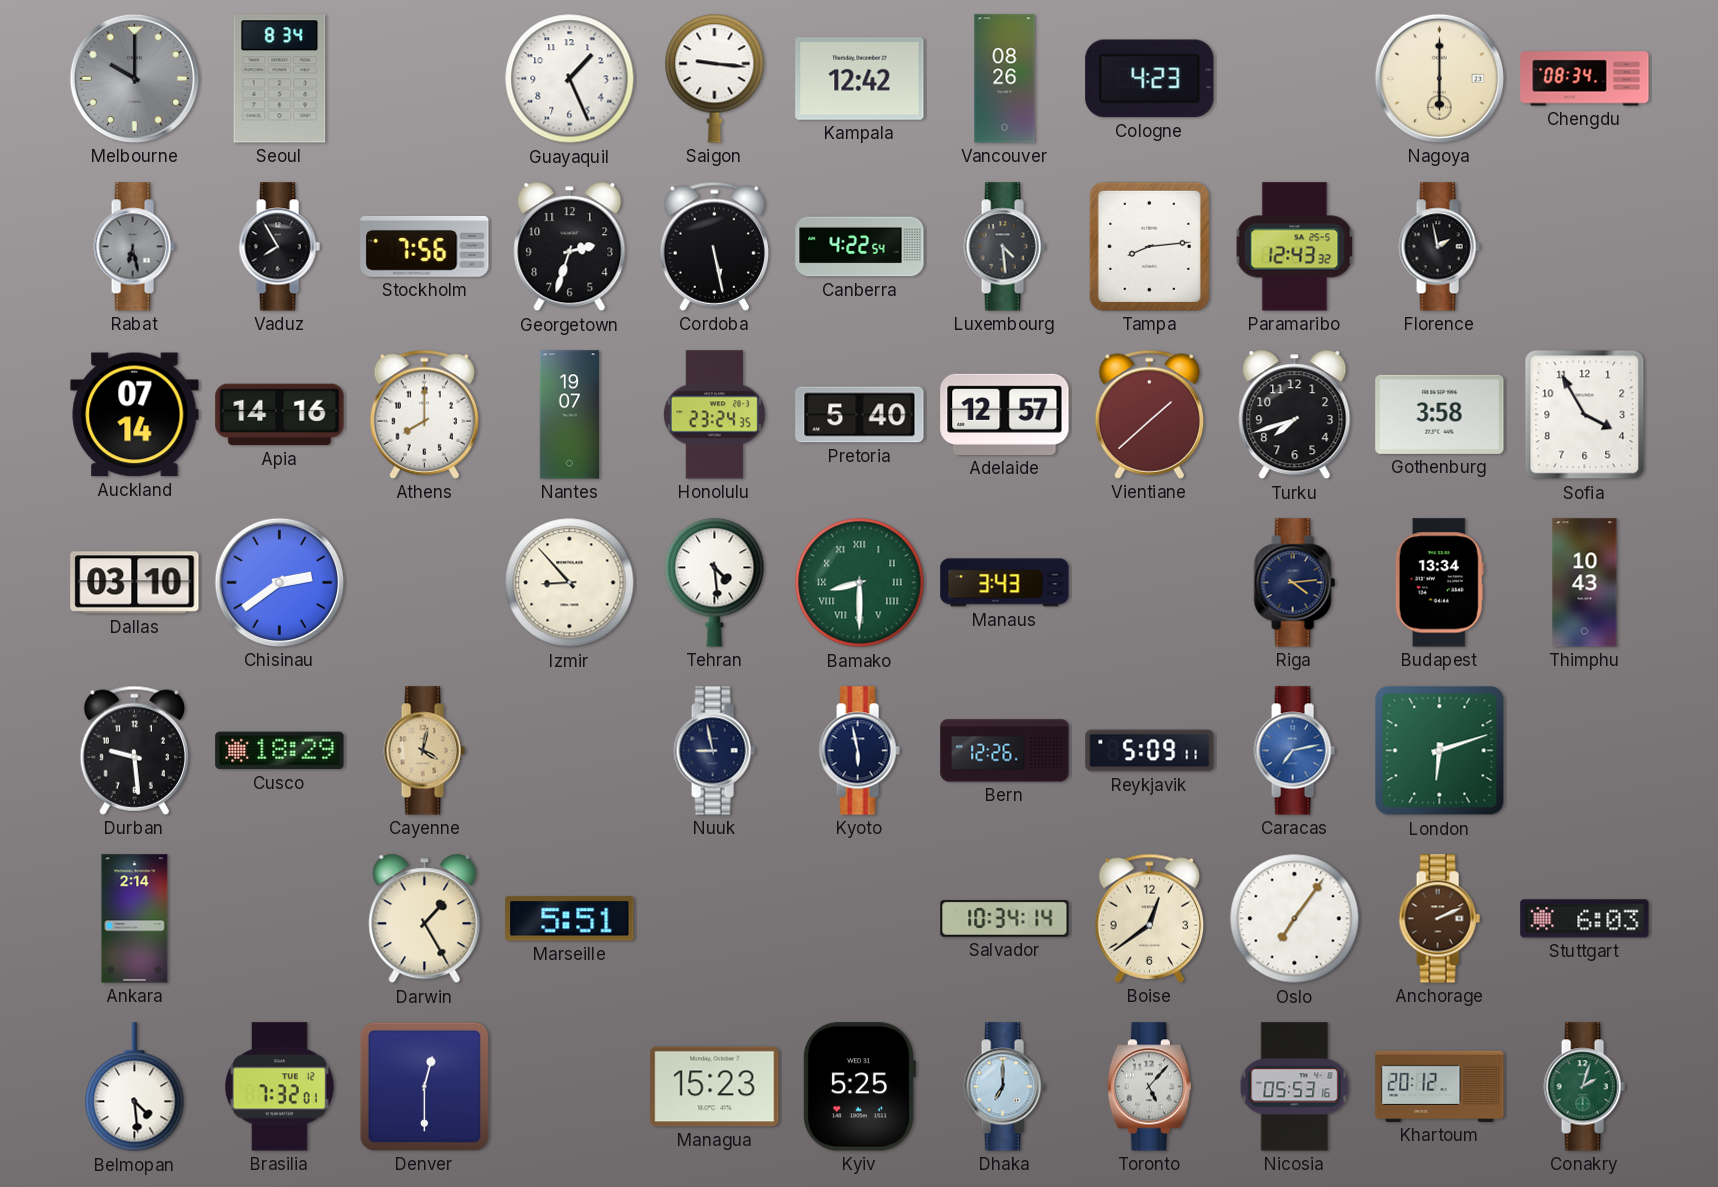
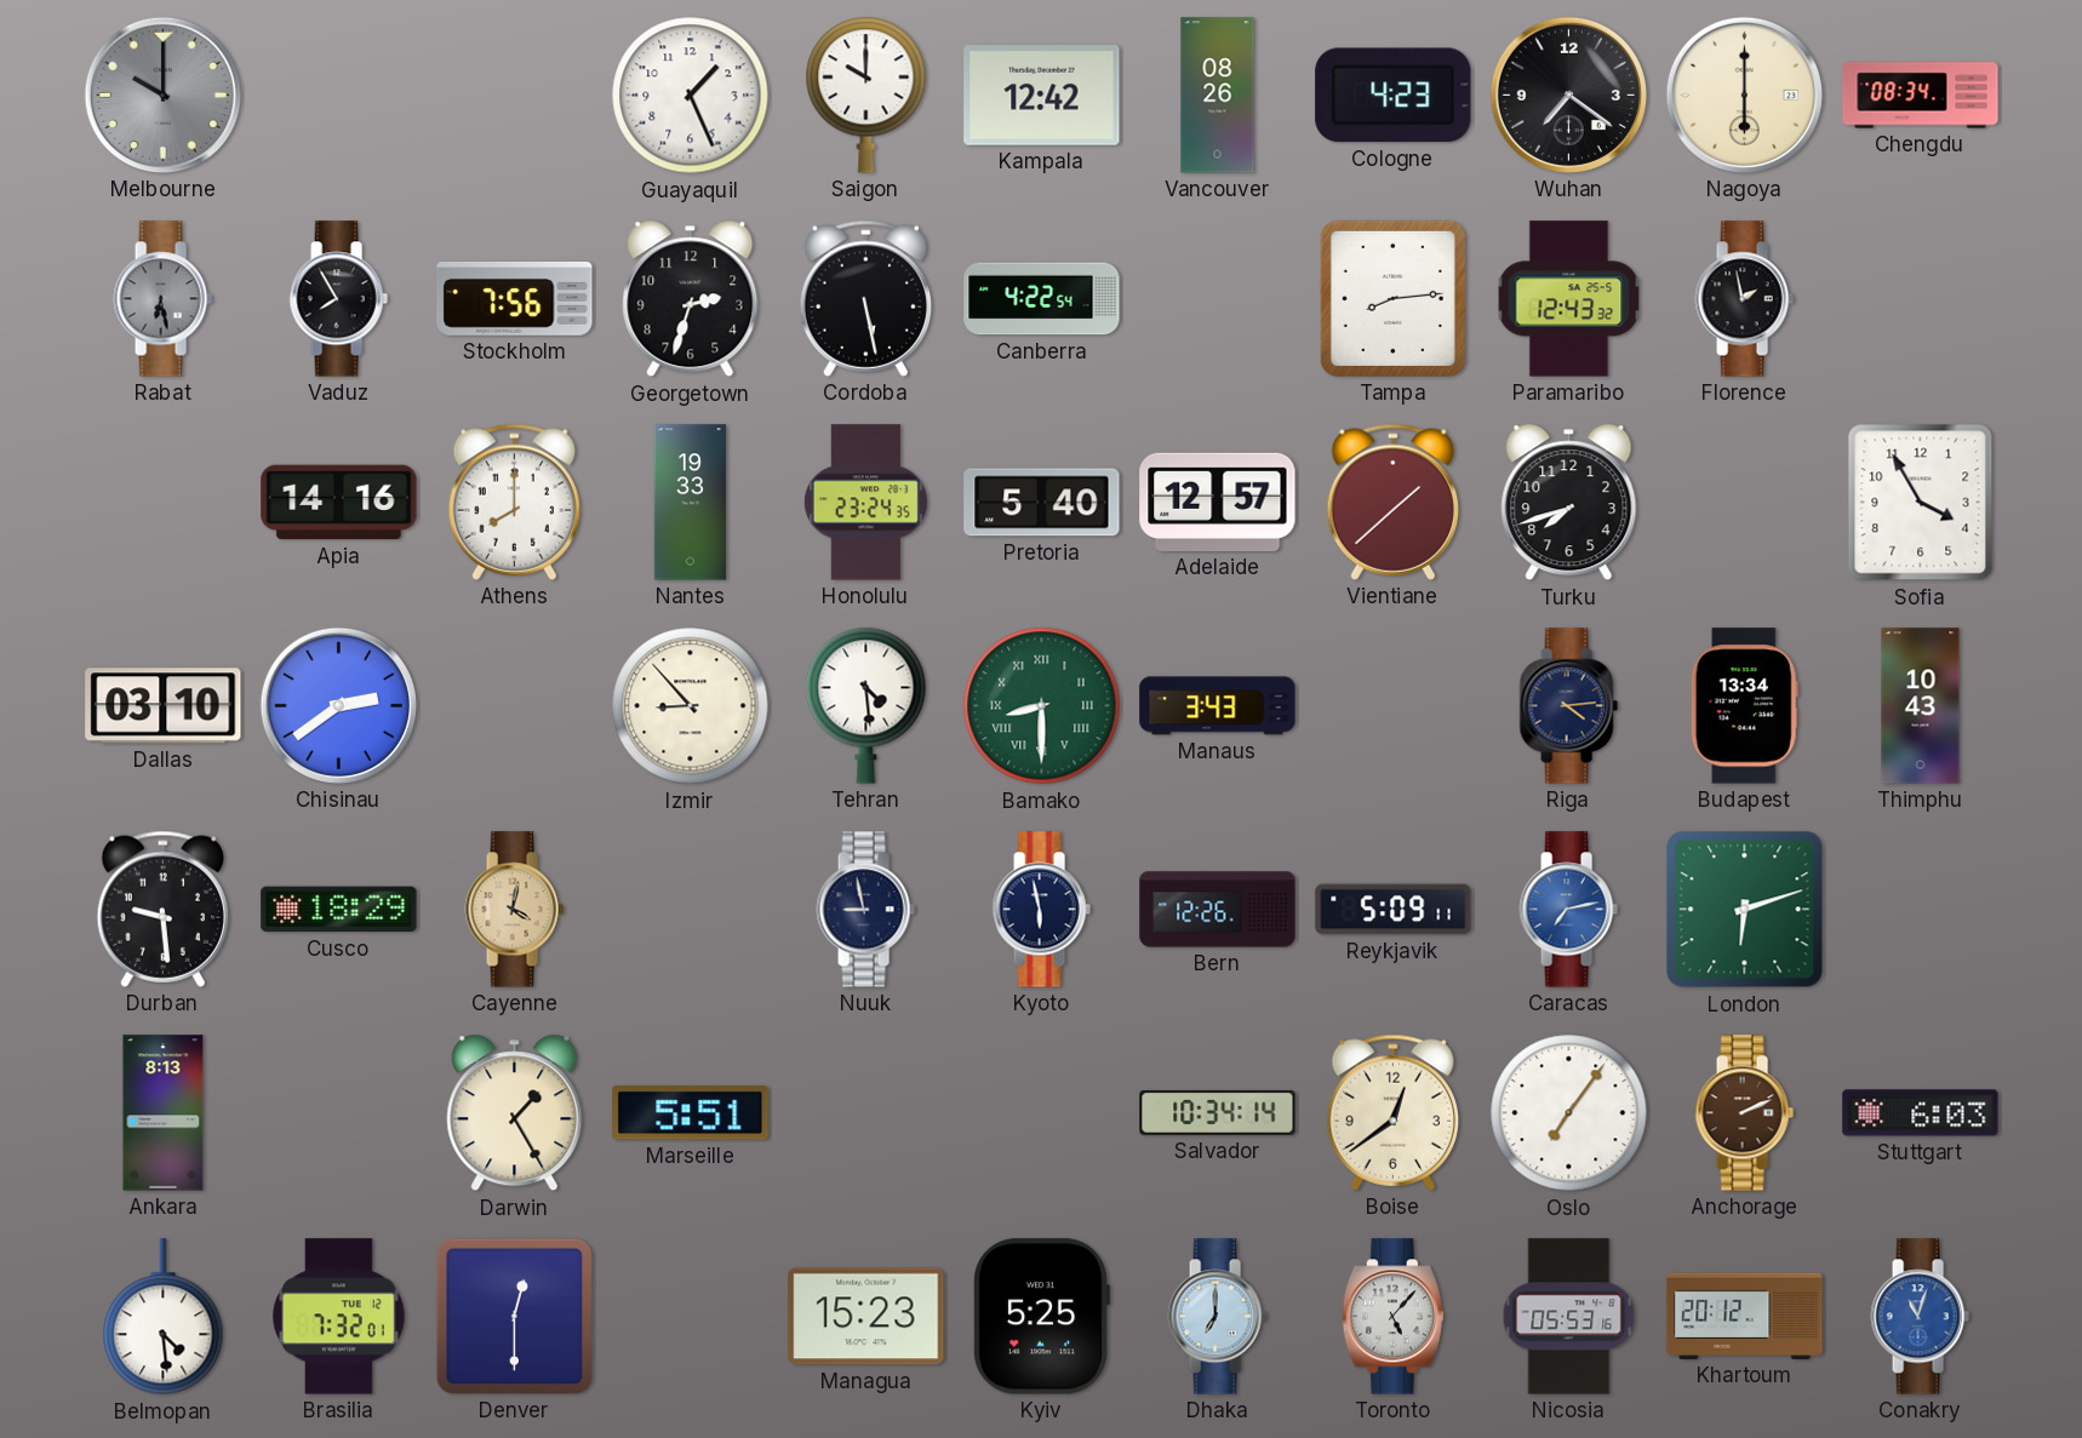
Seoul: 8:34 -> none
Saigon: 9:16 -> 10:00
Wuhan: none -> 7:21
Luxembourg: 4:29 -> none
Auckland: 07:14 -> none
Nantes: 19:07 -> 19:33
Gothenburg: 3:58 -> none
Ankara: 2:14 -> 8:13
Conakry: 2:03 -> 11:03
Conakry dial: green -> blue
